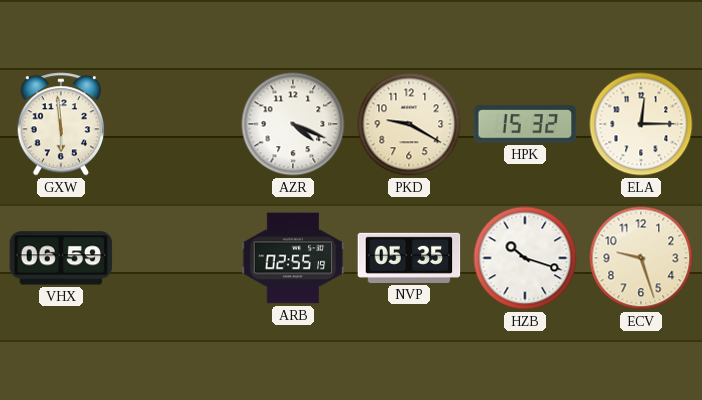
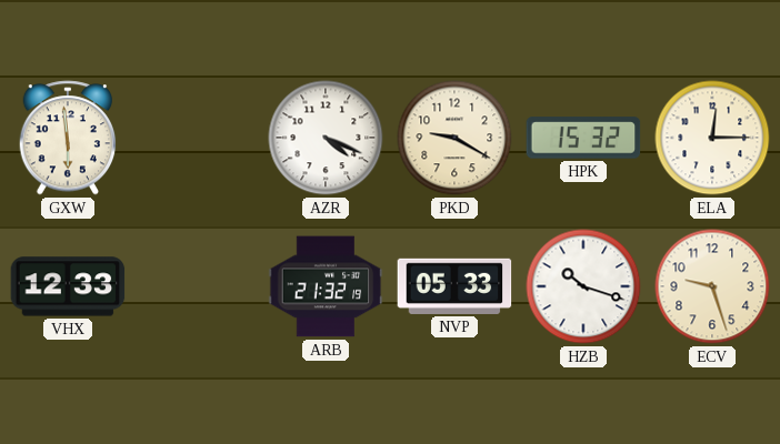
VHX: 06:59 -> 12:33
ARB: 02:55 -> 21:32
NVP: 05:35 -> 05:33
